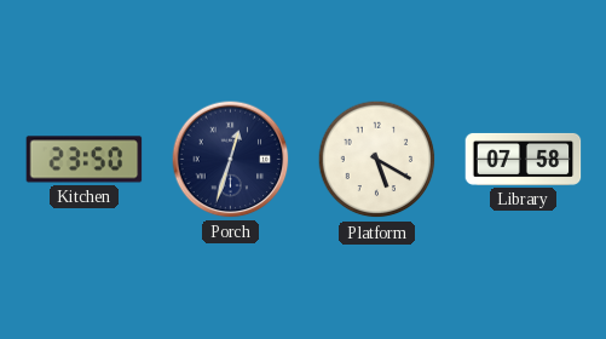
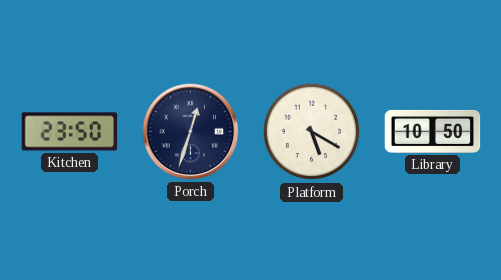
Library: 07:58 -> 10:50
